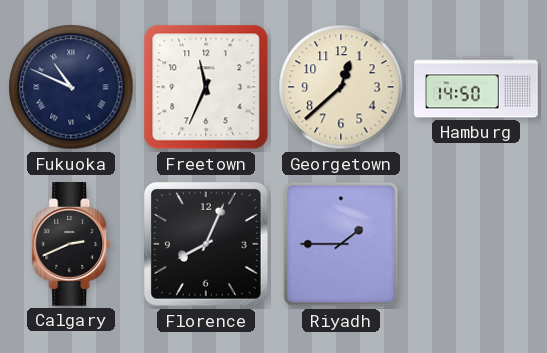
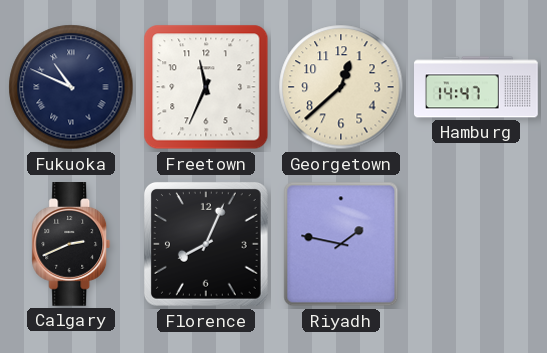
Hamburg: 14:50 -> 14:47
Riyadh: 1:45 -> 1:47
